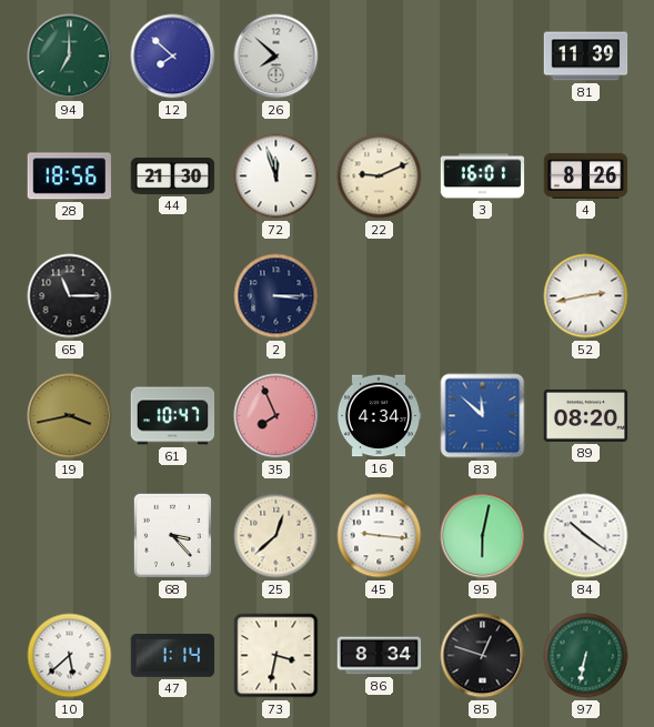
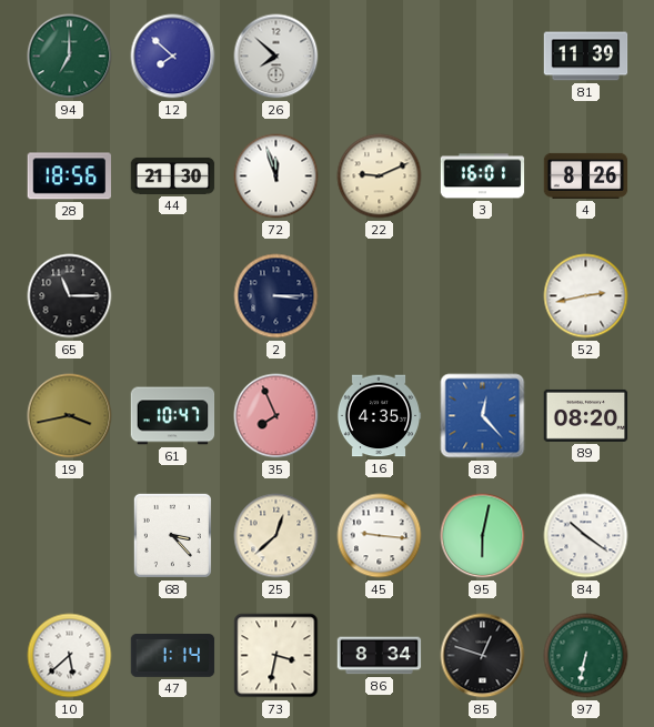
16: 4:34 -> 4:35
83: 11:52 -> 12:23
